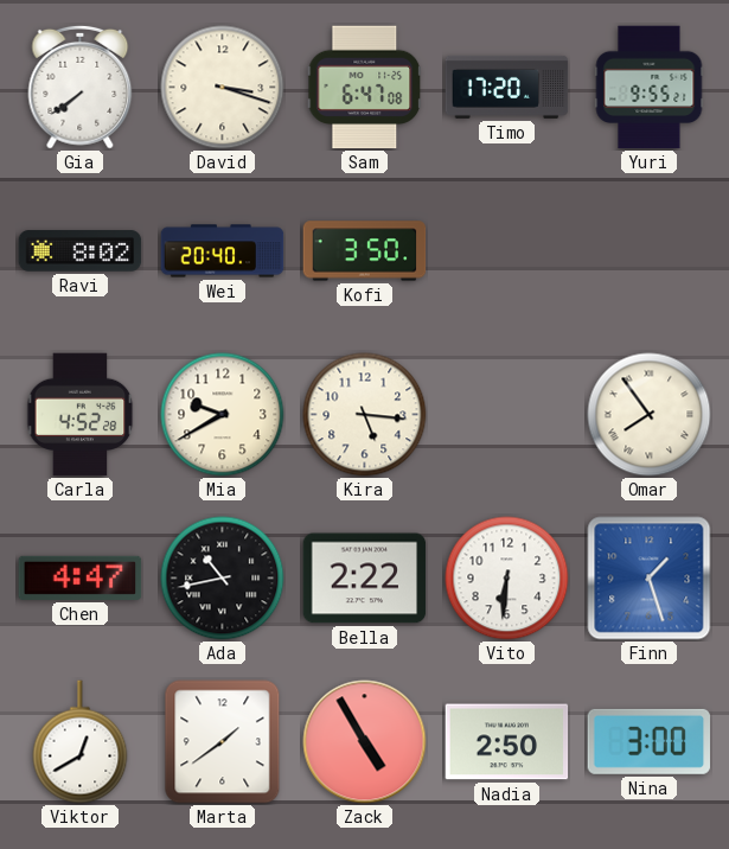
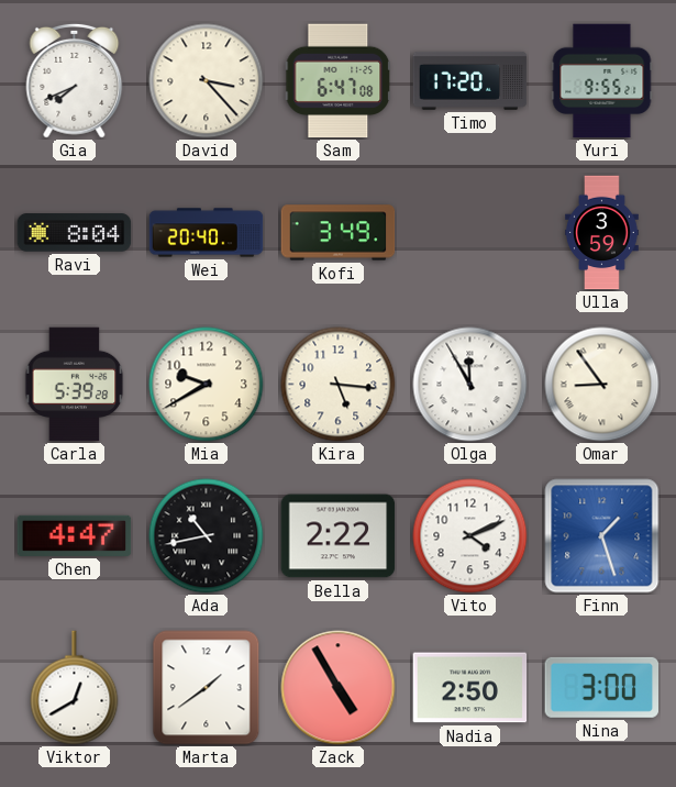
Gia: 7:39 -> 7:41
David: 3:18 -> 3:23
Ravi: 8:02 -> 8:04
Kofi: 3:50 -> 3:49
Ulla: none -> 3:59
Carla: 4:52 -> 5:39
Olga: none -> 11:55
Omar: 7:54 -> 8:54
Vito: 6:31 -> 4:11
